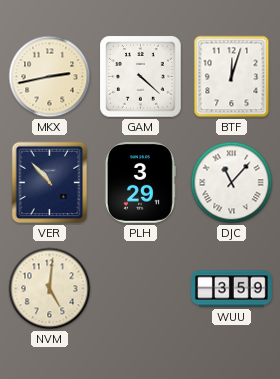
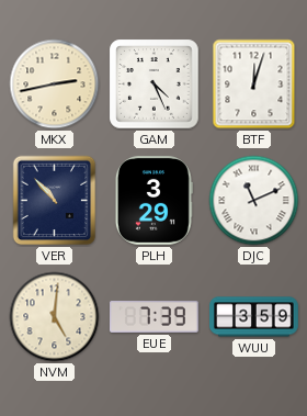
GAM: 4:22 -> 4:26
DJC: 11:07 -> 11:11
EUE: none -> 7:39
